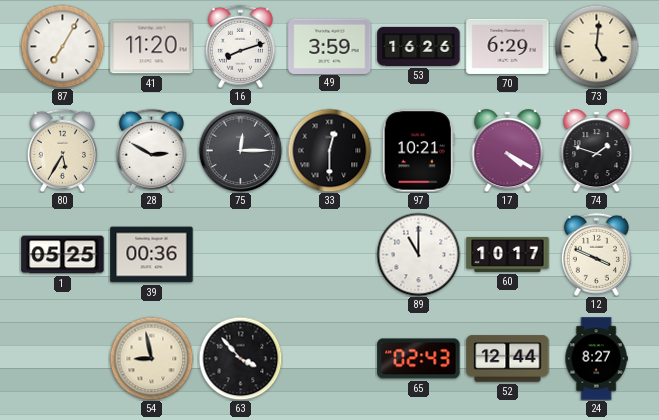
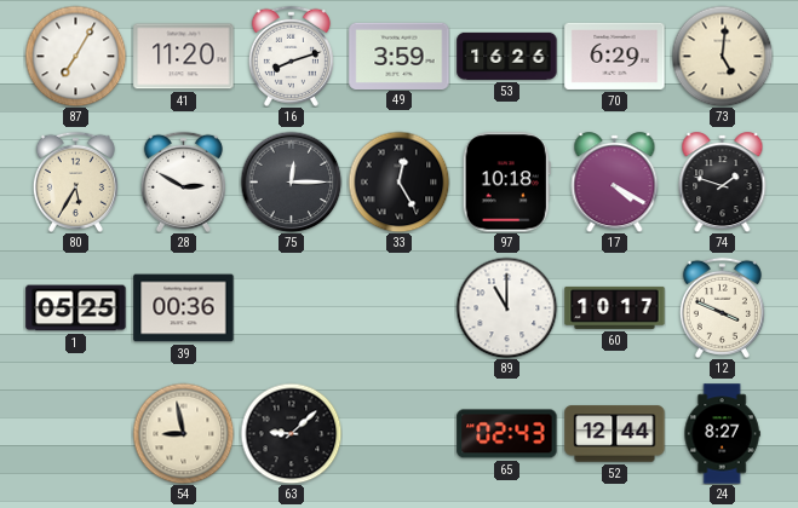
33: 12:30 -> 12:25
97: 10:21 -> 10:18
63: 3:53 -> 9:08
